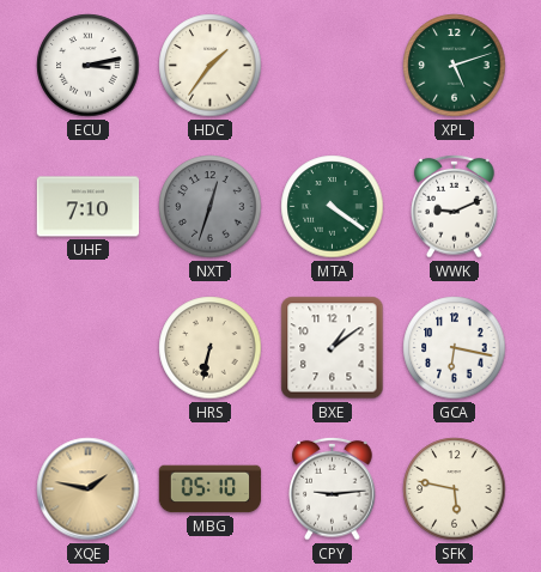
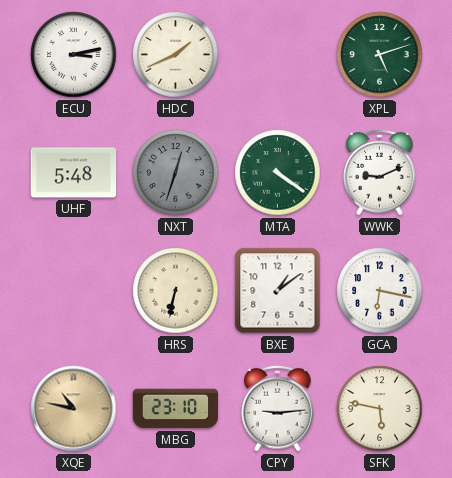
HDC: 1:36 -> 1:41
UHF: 7:10 -> 5:48
XQE: 1:47 -> 10:47
MBG: 05:10 -> 23:10
